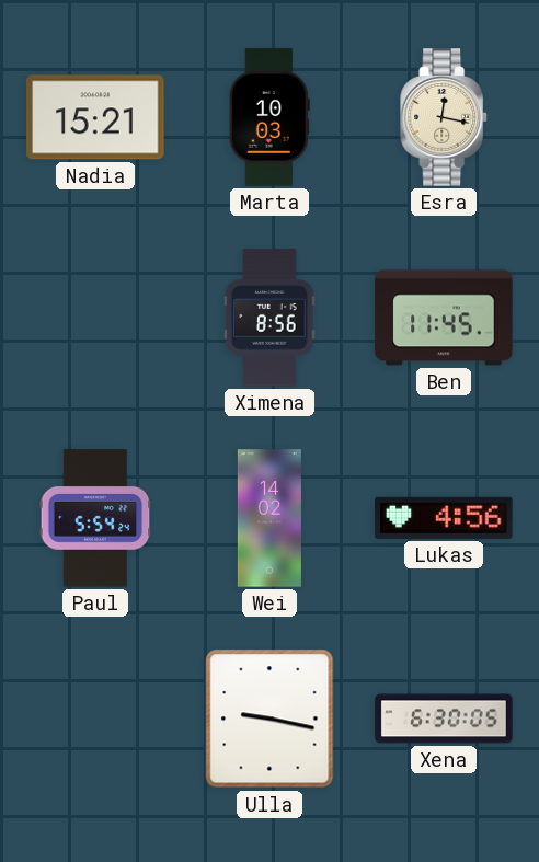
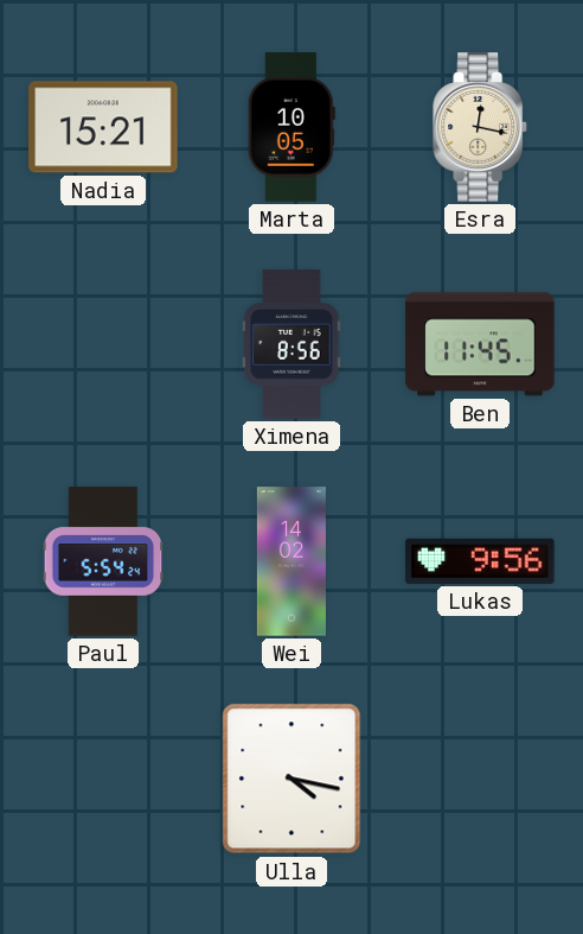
Marta: 10:03 -> 10:05
Lukas: 4:56 -> 9:56
Ulla: 9:17 -> 4:17
Xena: 6:30 -> none
